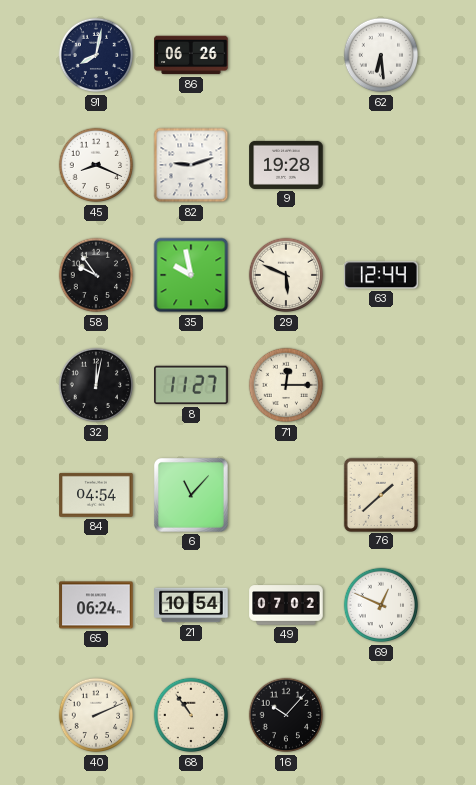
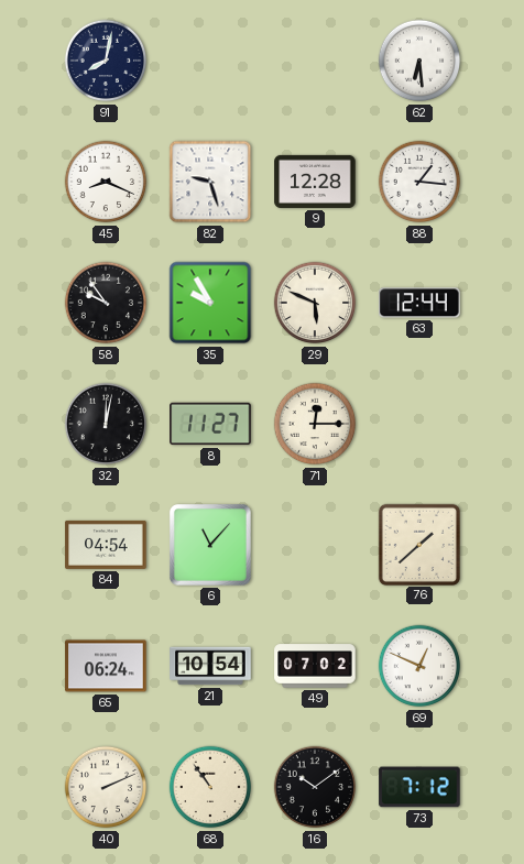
86: 06:26 -> none
82: 9:12 -> 9:27
9: 19:28 -> 12:28
88: none -> 1:16
35: 9:58 -> 9:55
16: 10:07 -> 10:09
73: none -> 7:12
